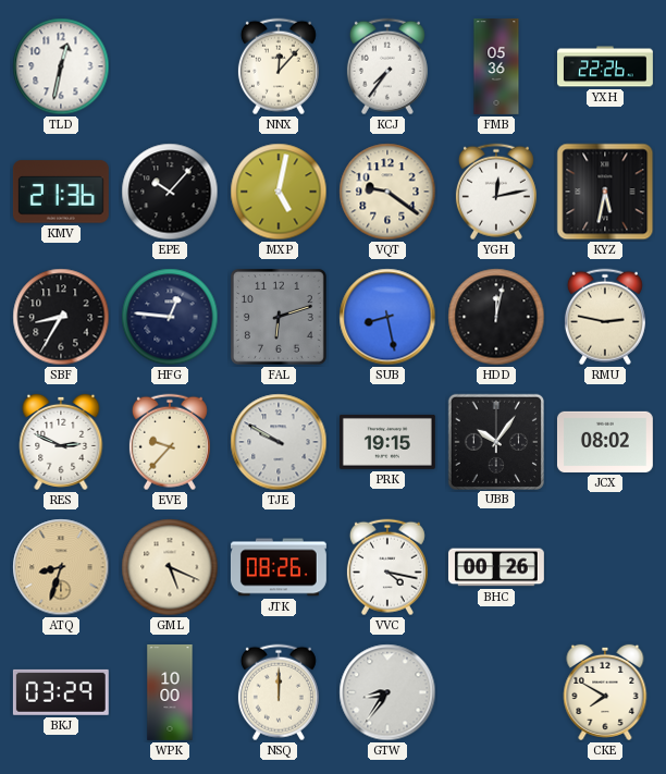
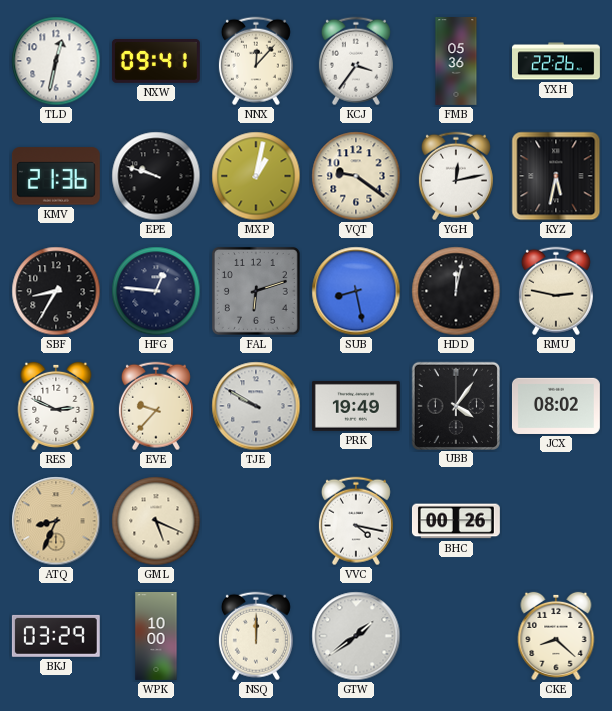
NXW: none -> 09:41
KCJ: 7:36 -> 3:36
EPE: 10:07 -> 9:48
MXP: 5:02 -> 1:02
PRK: 19:15 -> 19:49
UBB: 10:06 -> 4:06
ATQ: 8:33 -> 8:34
JTK: 08:26 -> none
GTW: 8:36 -> 1:39
CKE: 7:50 -> 8:22
